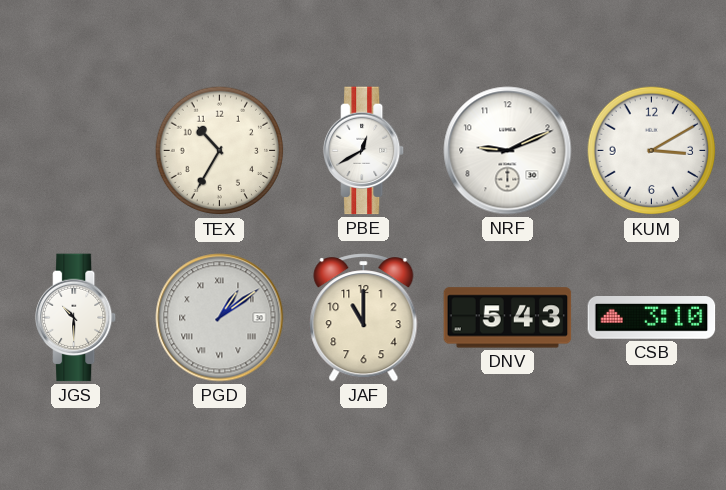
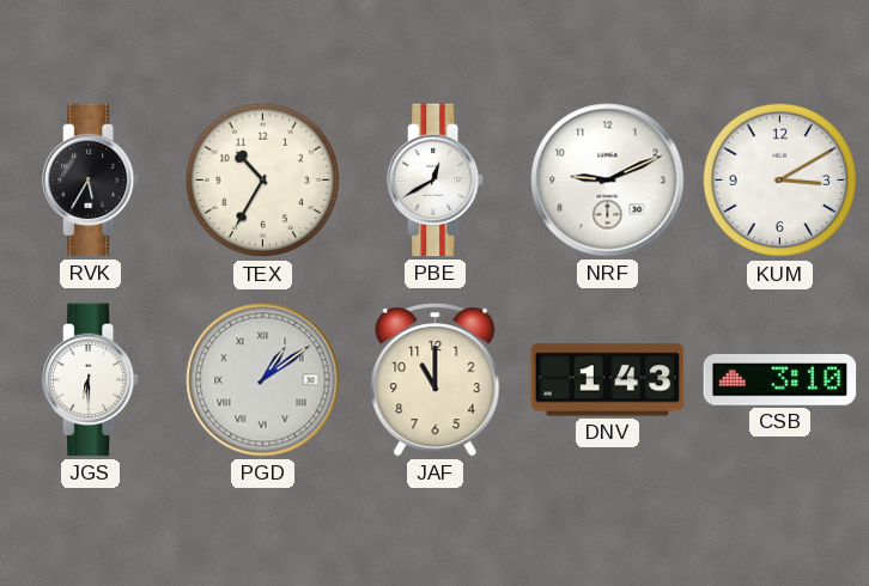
RVK: none -> 5:35
JGS: 10:30 -> 6:30
DNV: 5:43 -> 1:43
